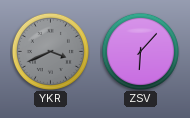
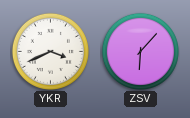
YKR dial: grey -> white
